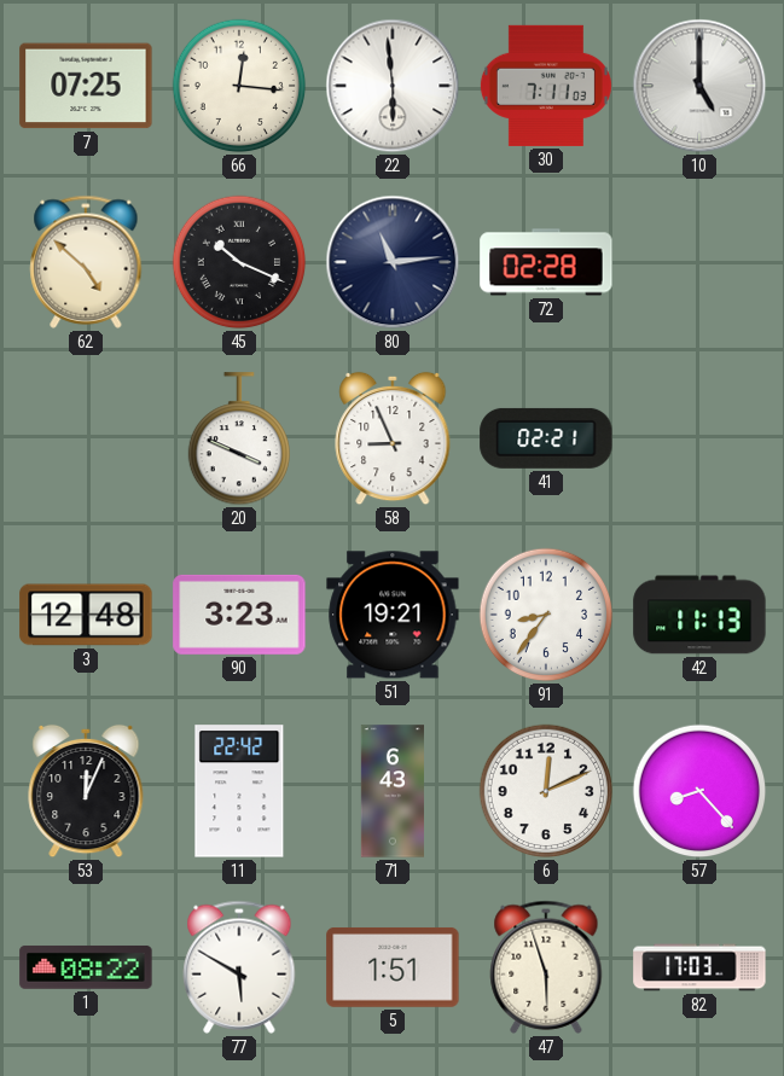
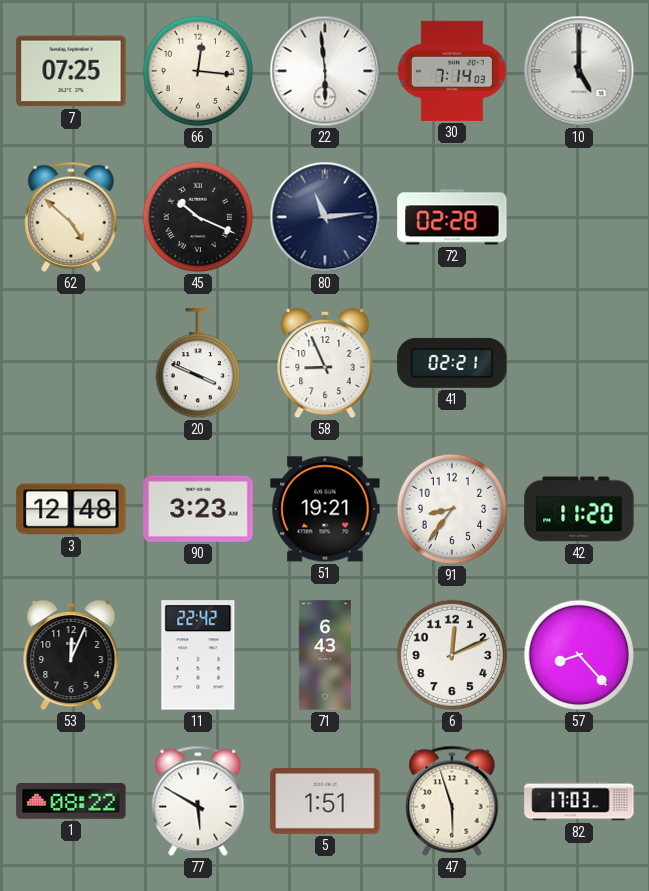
30: 7:11 -> 7:14
42: 11:13 -> 11:20
